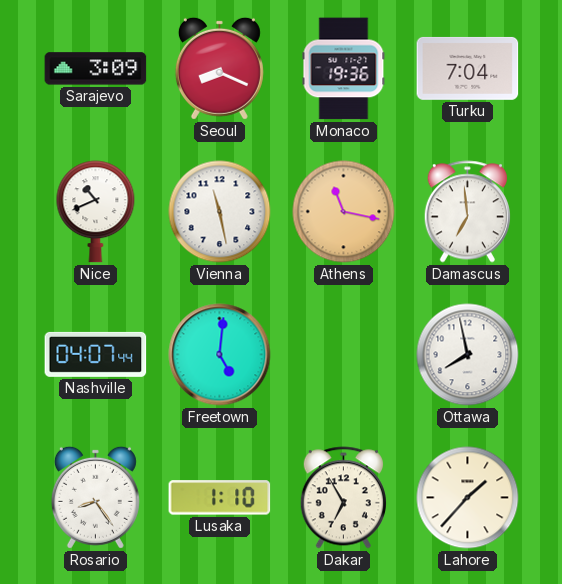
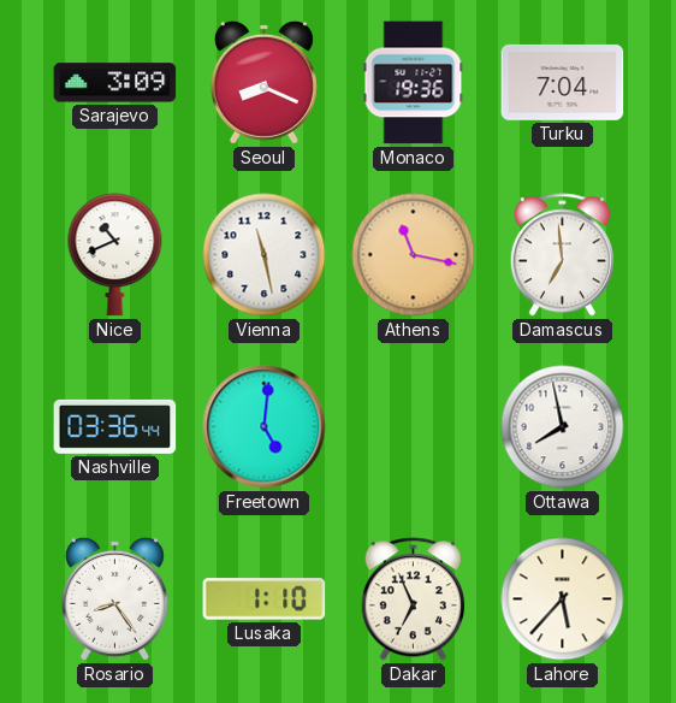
Nashville: 04:07 -> 03:36
Dakar: 6:55 -> 6:56
Lahore: 1:37 -> 5:37
